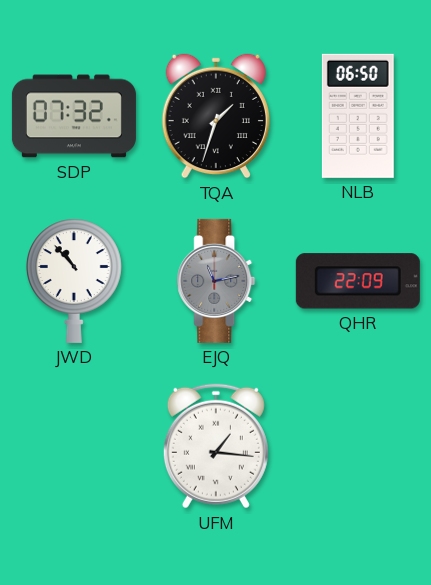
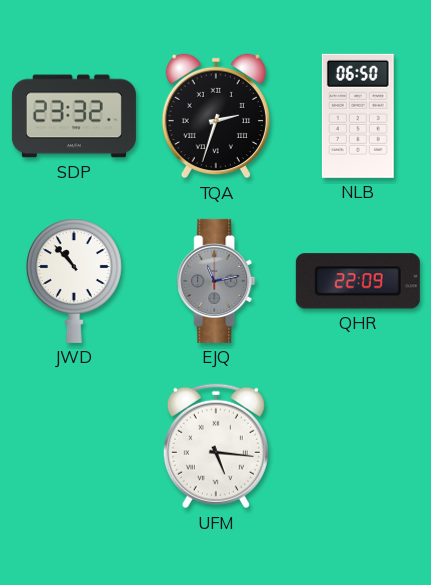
SDP: 07:32 -> 23:32
TQA: 1:33 -> 2:33
UFM: 1:16 -> 5:16
